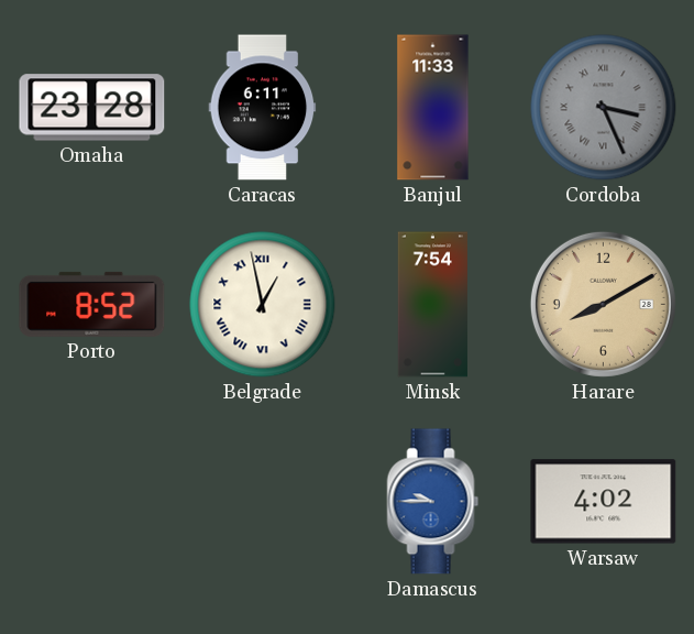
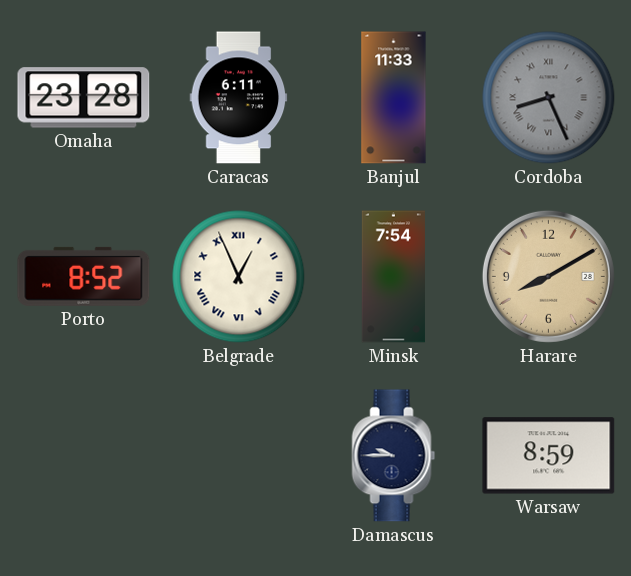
Cordoba: 3:26 -> 8:26
Belgrade: 12:58 -> 12:56
Damascus dial: blue -> navy
Warsaw: 4:02 -> 8:59
